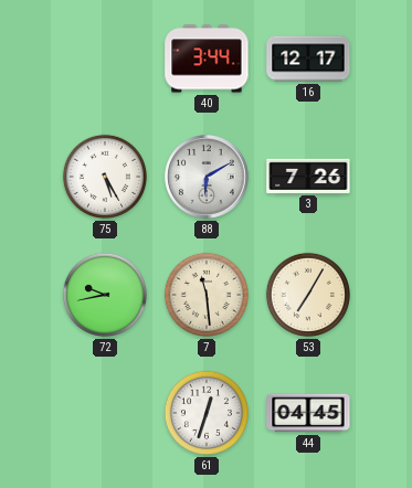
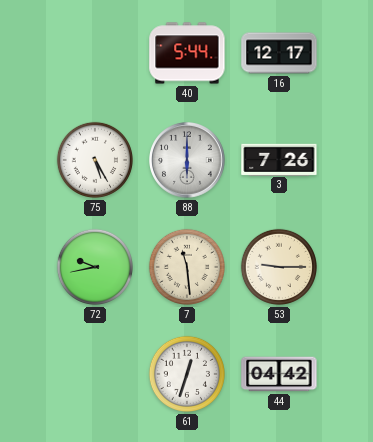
40: 3:44 -> 5:44
88: 6:10 -> 6:00
53: 7:05 -> 9:15
44: 04:45 -> 04:42
